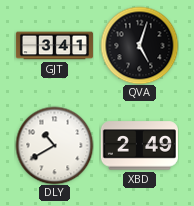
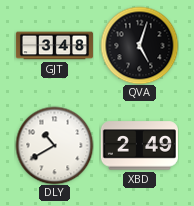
GJT: 3:41 -> 3:48
